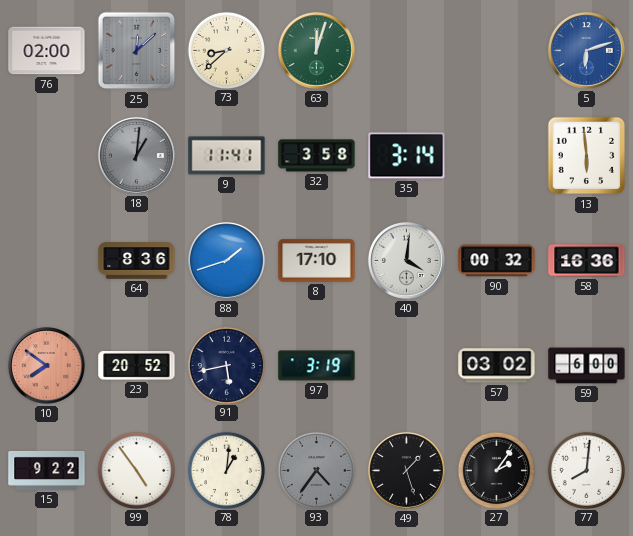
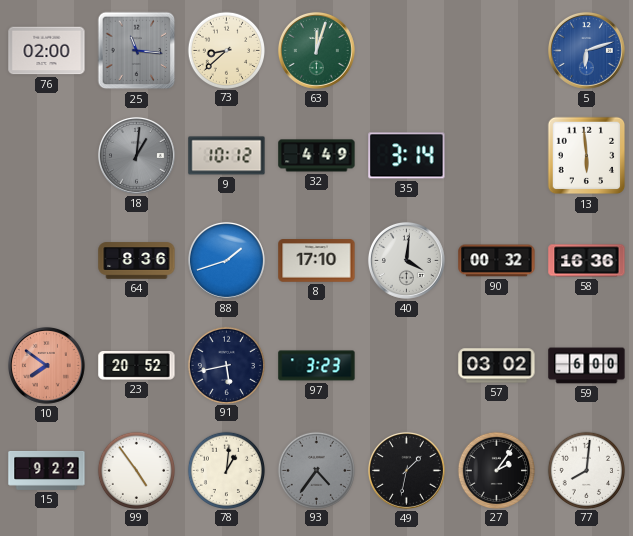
25: 12:08 -> 11:16
9: 11:41 -> 10:12
32: 3:58 -> 4:49
97: 3:19 -> 3:23
49: 1:27 -> 1:32
